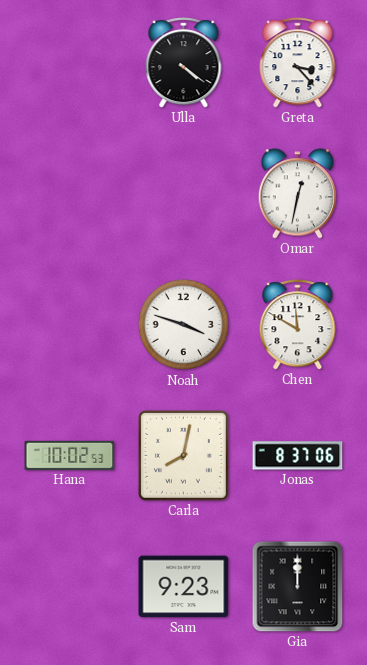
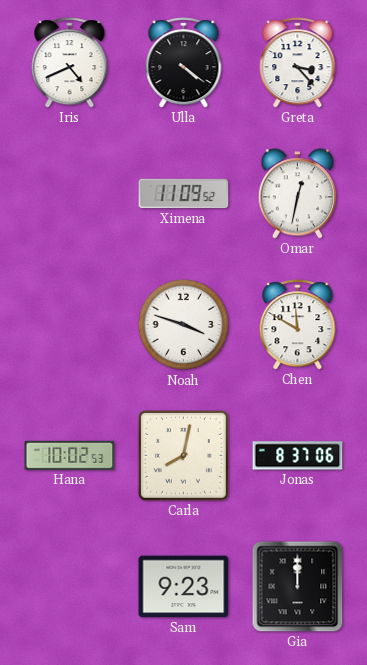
Iris: none -> 4:41
Ximena: none -> 11:09
